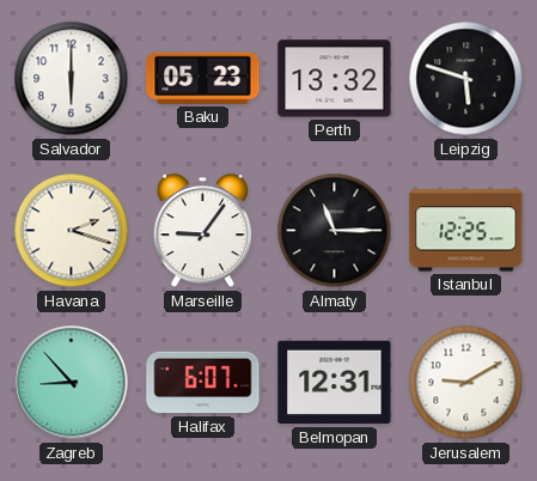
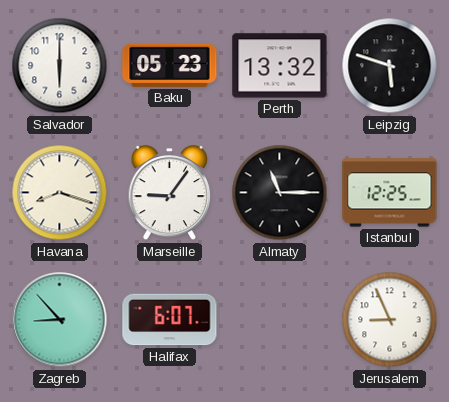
Havana: 2:18 -> 8:18
Belmopan: 12:31 -> none
Jerusalem: 9:10 -> 8:56
